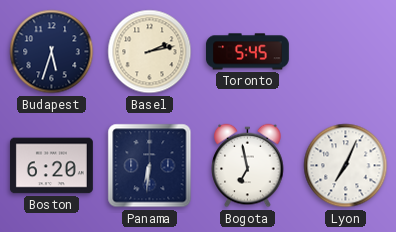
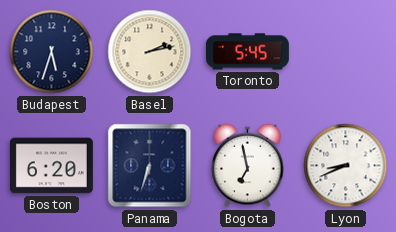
Panama: 6:31 -> 6:33
Lyon: 7:04 -> 8:41
